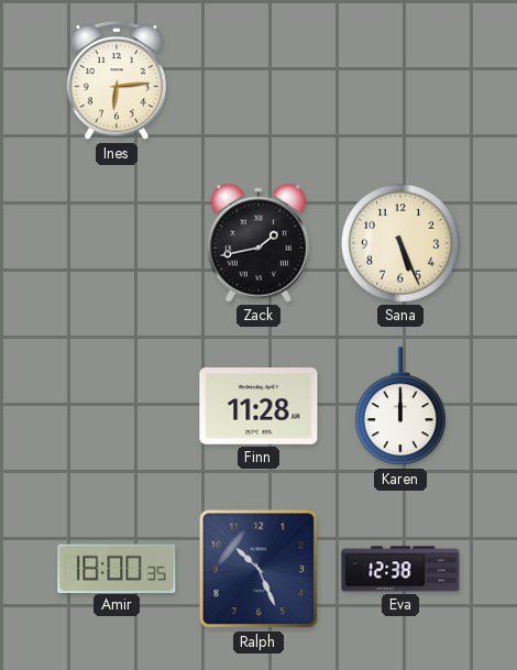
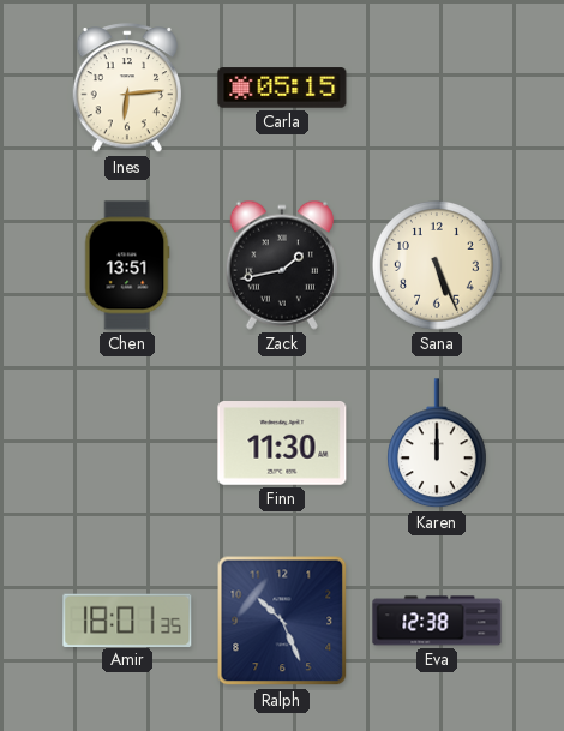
Carla: none -> 05:15
Chen: none -> 13:51
Finn: 11:28 -> 11:30
Amir: 18:00 -> 18:01
